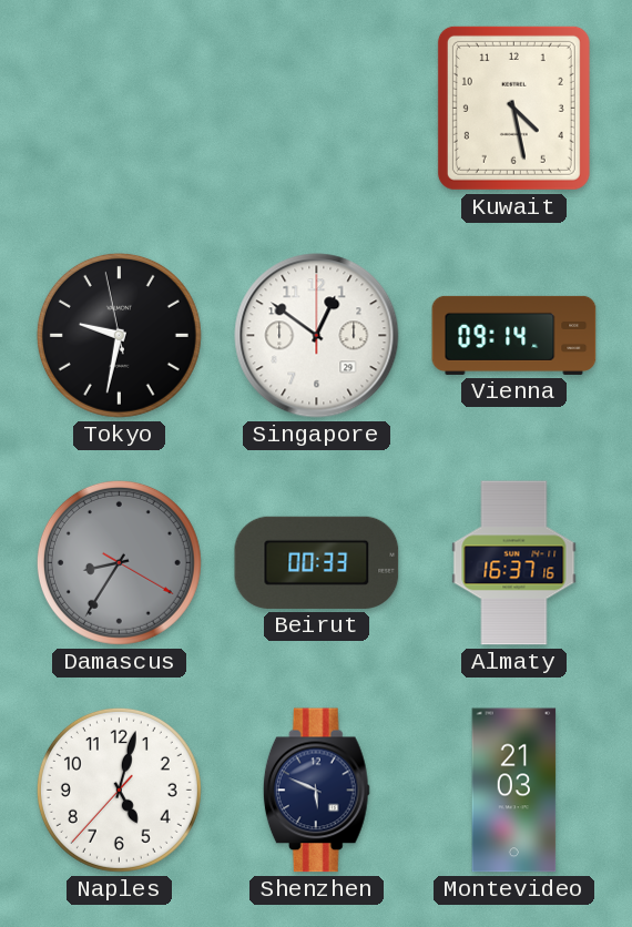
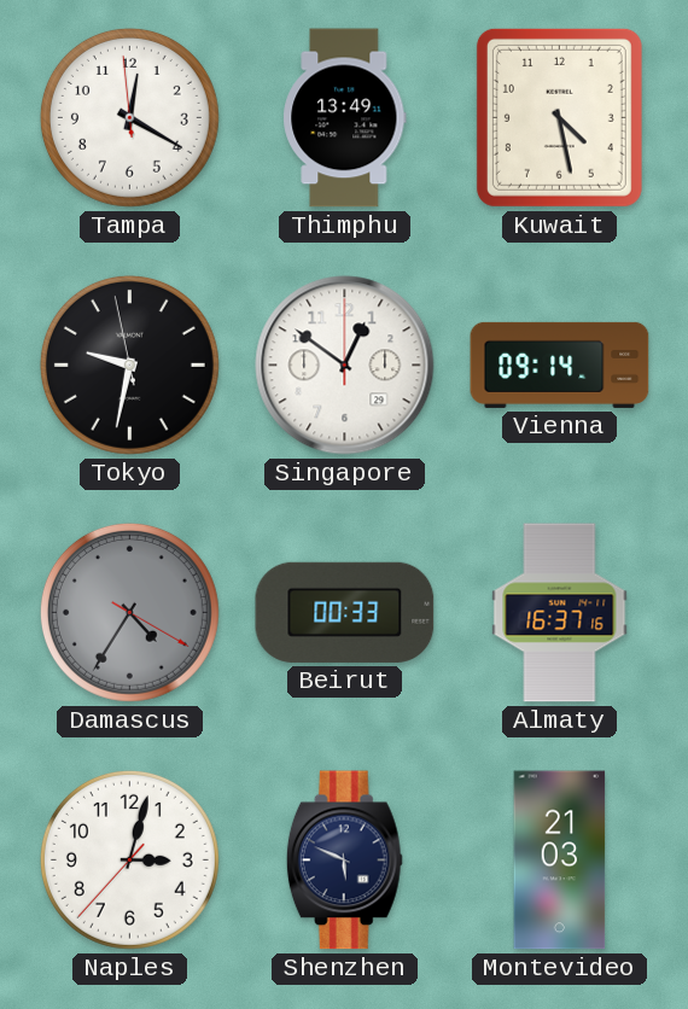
Tampa: none -> 12:19
Thimphu: none -> 13:49
Damascus: 8:35 -> 4:35
Naples: 5:02 -> 3:02
